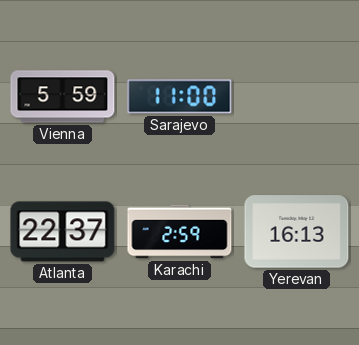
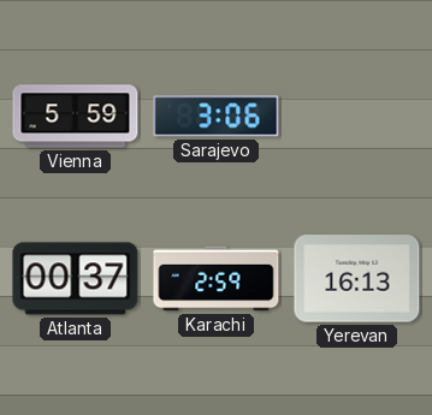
Sarajevo: 11:00 -> 3:06
Atlanta: 22:37 -> 00:37
